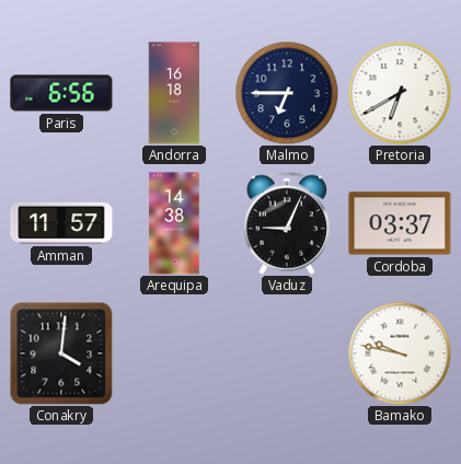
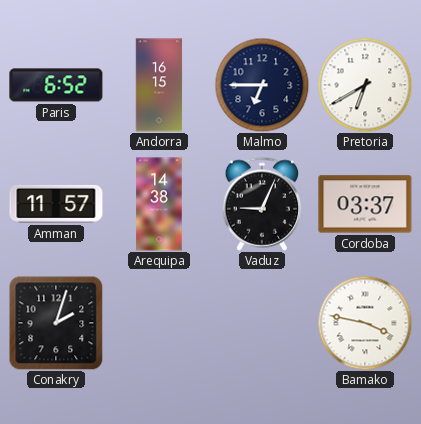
Paris: 6:56 -> 6:52
Andorra: 16:18 -> 16:15
Conakry: 4:01 -> 2:03
Bamako: 9:47 -> 3:47
